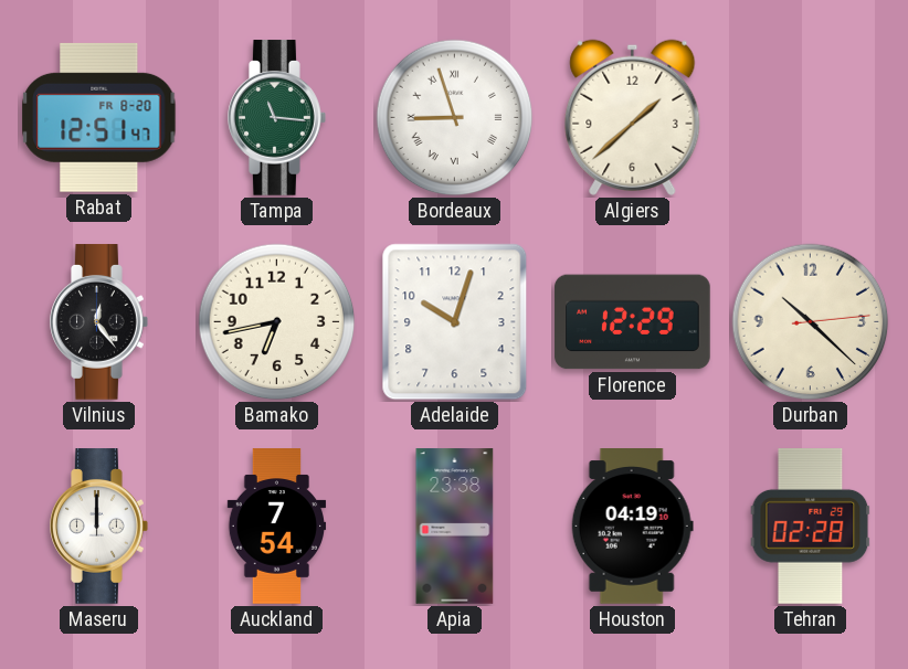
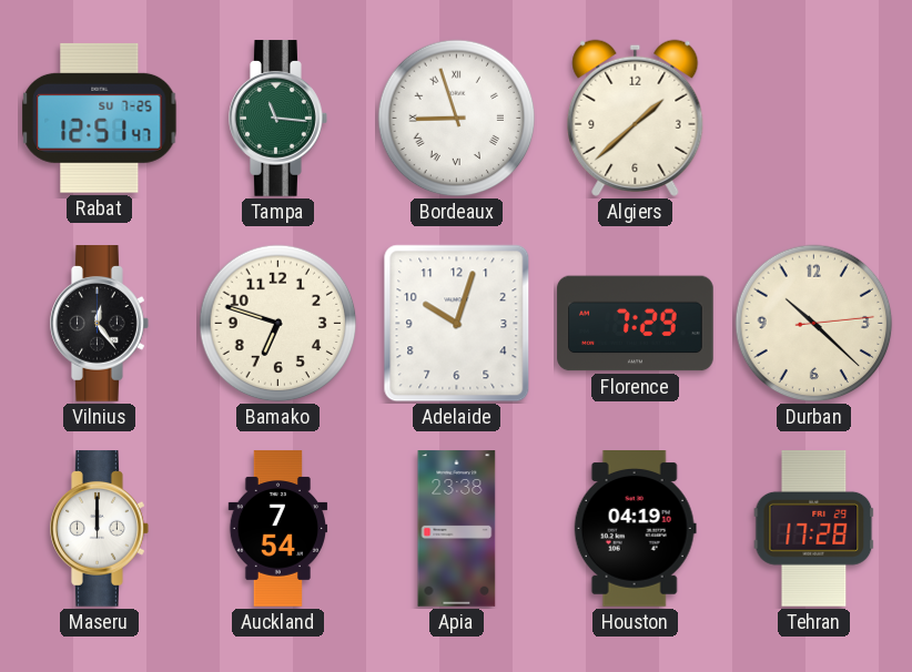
Rabat date: FR 8-20 -> SU 7-25
Bamako: 6:43 -> 6:48
Florence: 12:29 -> 7:29
Tehran: 02:28 -> 17:28
